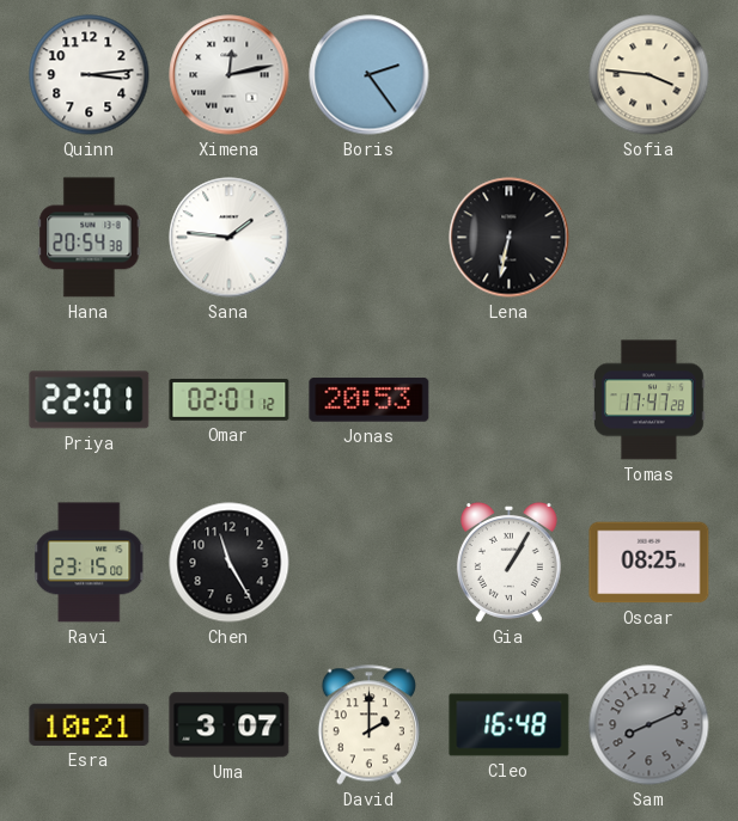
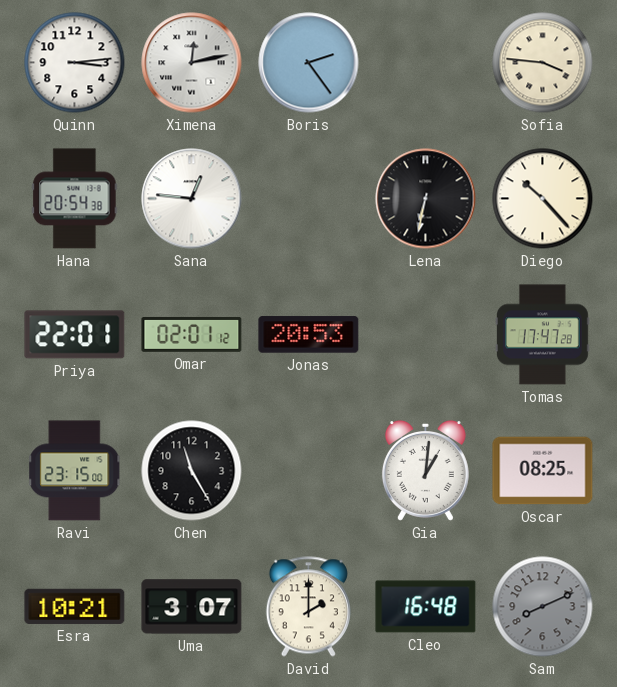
Sana: 1:46 -> 12:46
Diego: none -> 10:23
Gia: 1:05 -> 1:01
